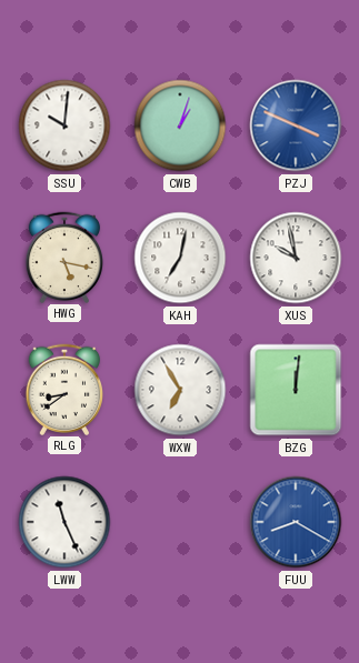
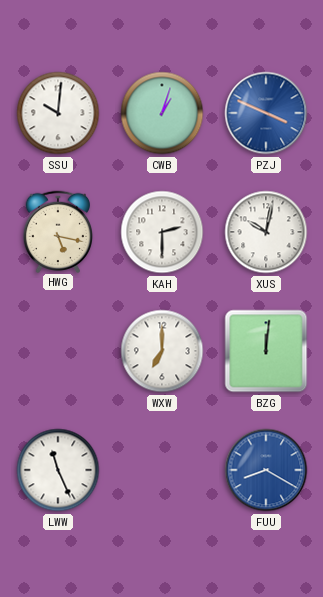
KAH: 7:02 -> 2:30
XUS: 9:58 -> 10:02
RLG: 8:39 -> none
WXW: 6:55 -> 7:00
